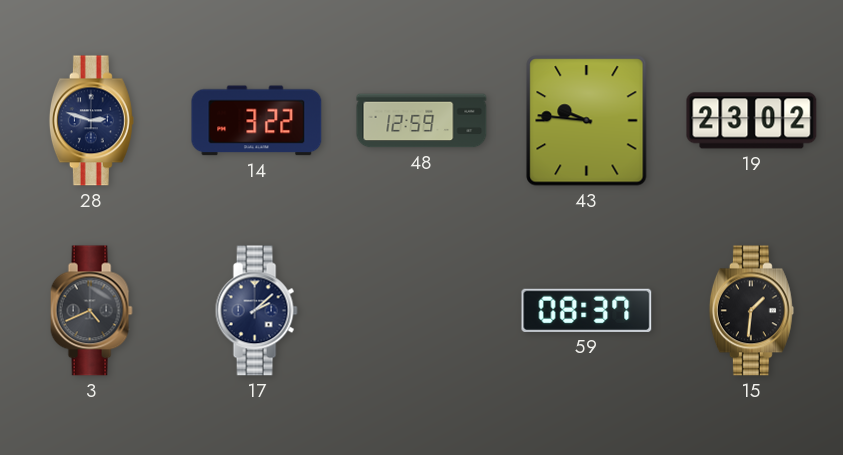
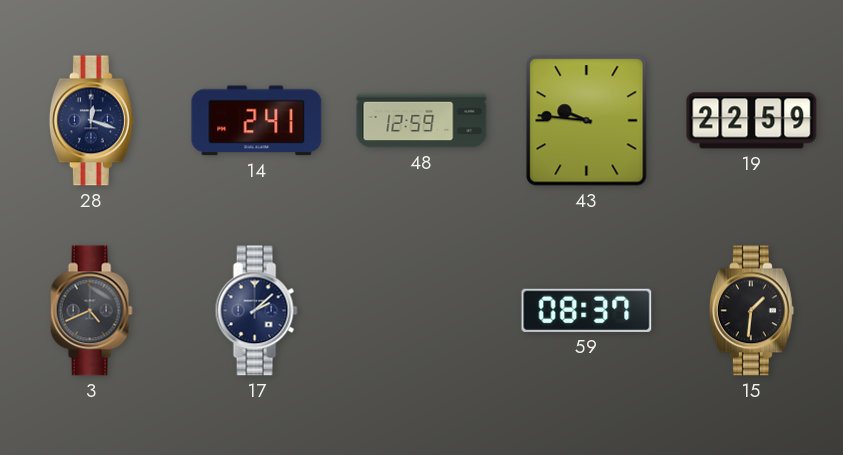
28: 2:48 -> 12:18
14: 3:22 -> 2:41
19: 23:02 -> 22:59
